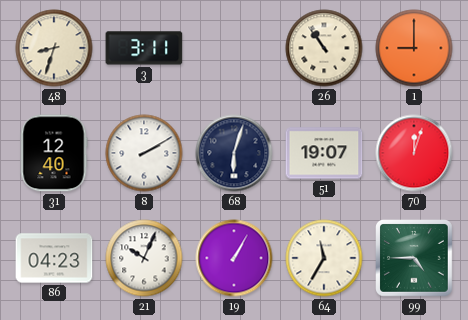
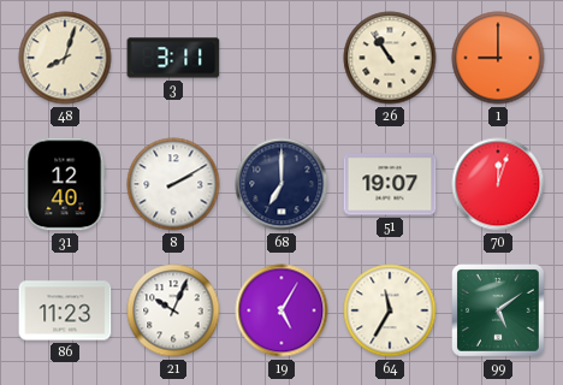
48: 8:33 -> 8:03
68: 6:03 -> 7:00
86: 04:23 -> 11:23
19: 1:05 -> 5:05
99: 4:45 -> 5:09
